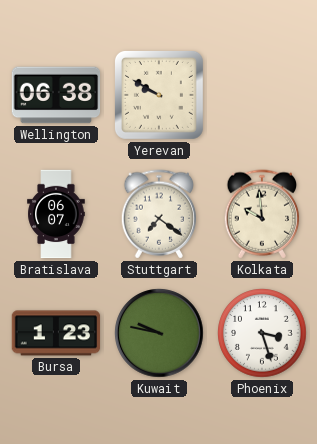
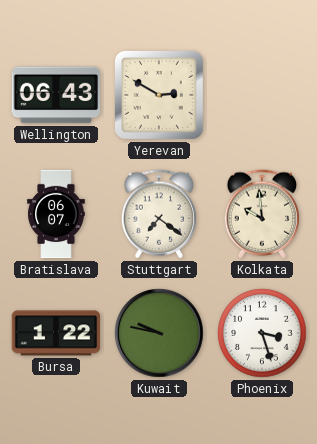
Wellington: 06:38 -> 06:43
Yerevan: 9:50 -> 2:50
Bursa: 1:23 -> 1:22
